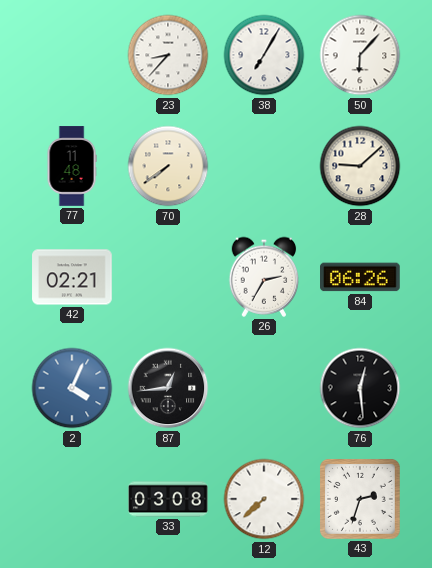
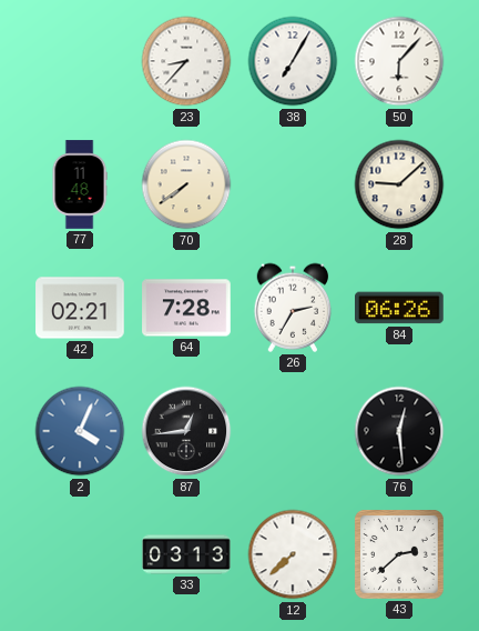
64: none -> 7:28
33: 03:08 -> 03:13
43: 2:33 -> 2:38
